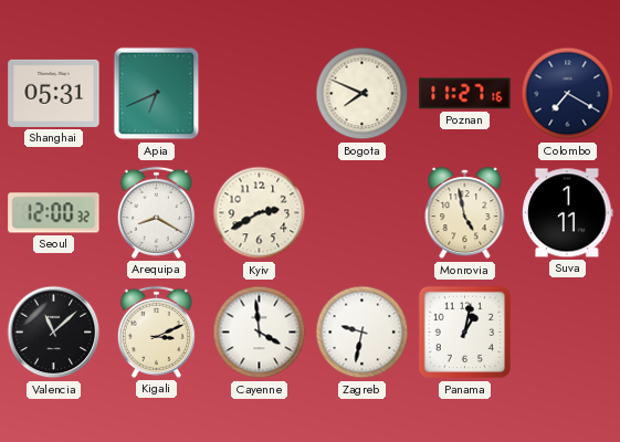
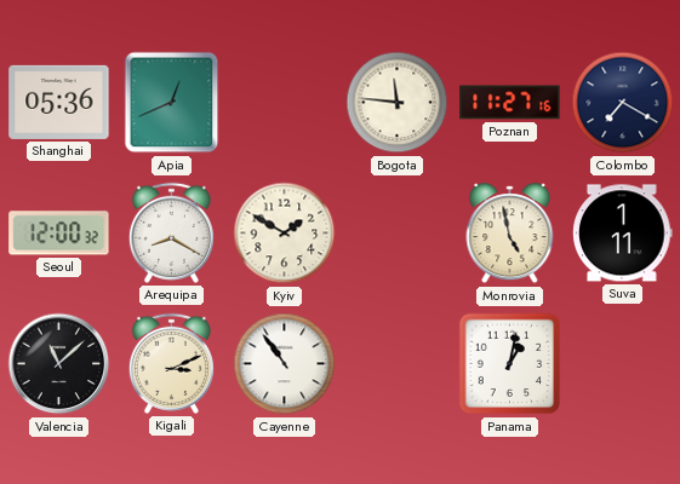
Shanghai: 05:31 -> 05:36
Apia: 6:41 -> 12:41
Bogota: 7:49 -> 11:46
Kyiv: 2:40 -> 1:50
Cayenne: 3:59 -> 10:54
Zagreb: 9:32 -> none
